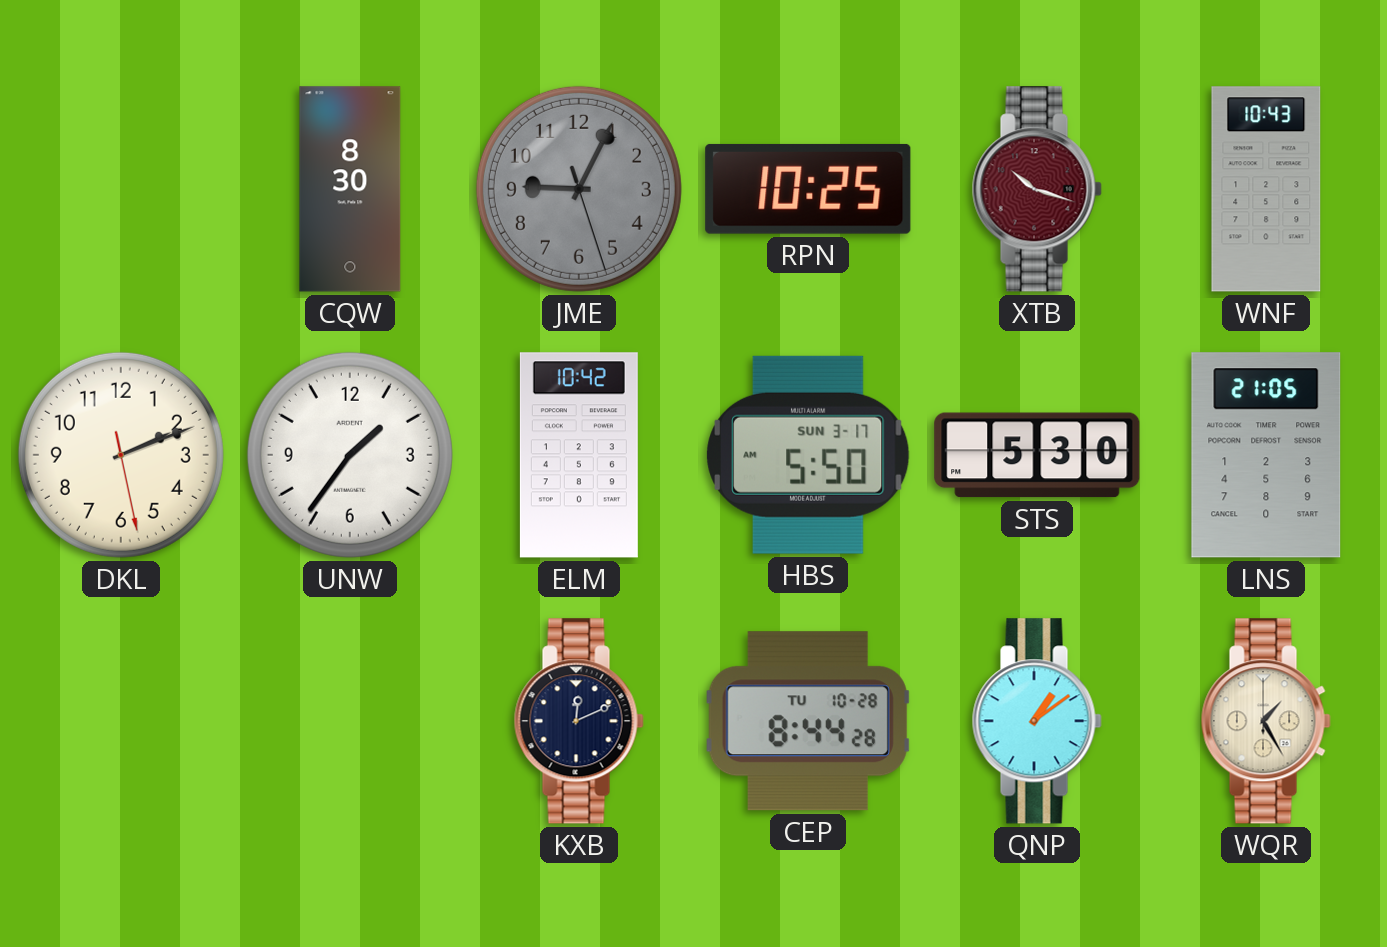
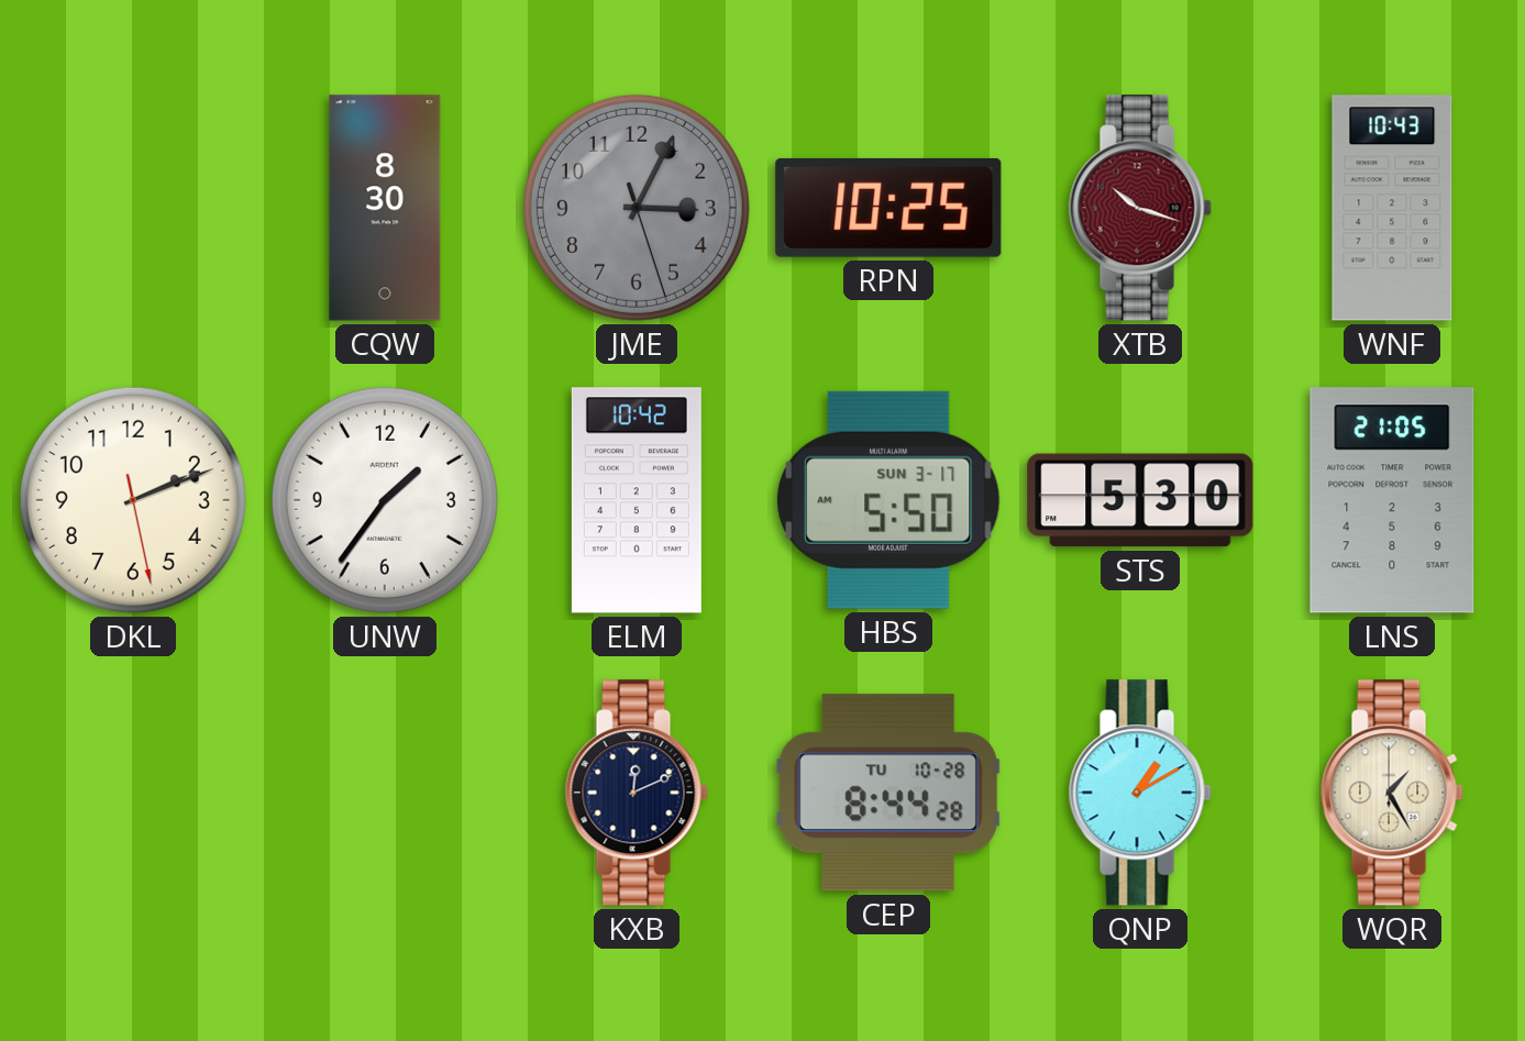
JME: 9:04 -> 3:04
QNP: 1:09 -> 1:10
